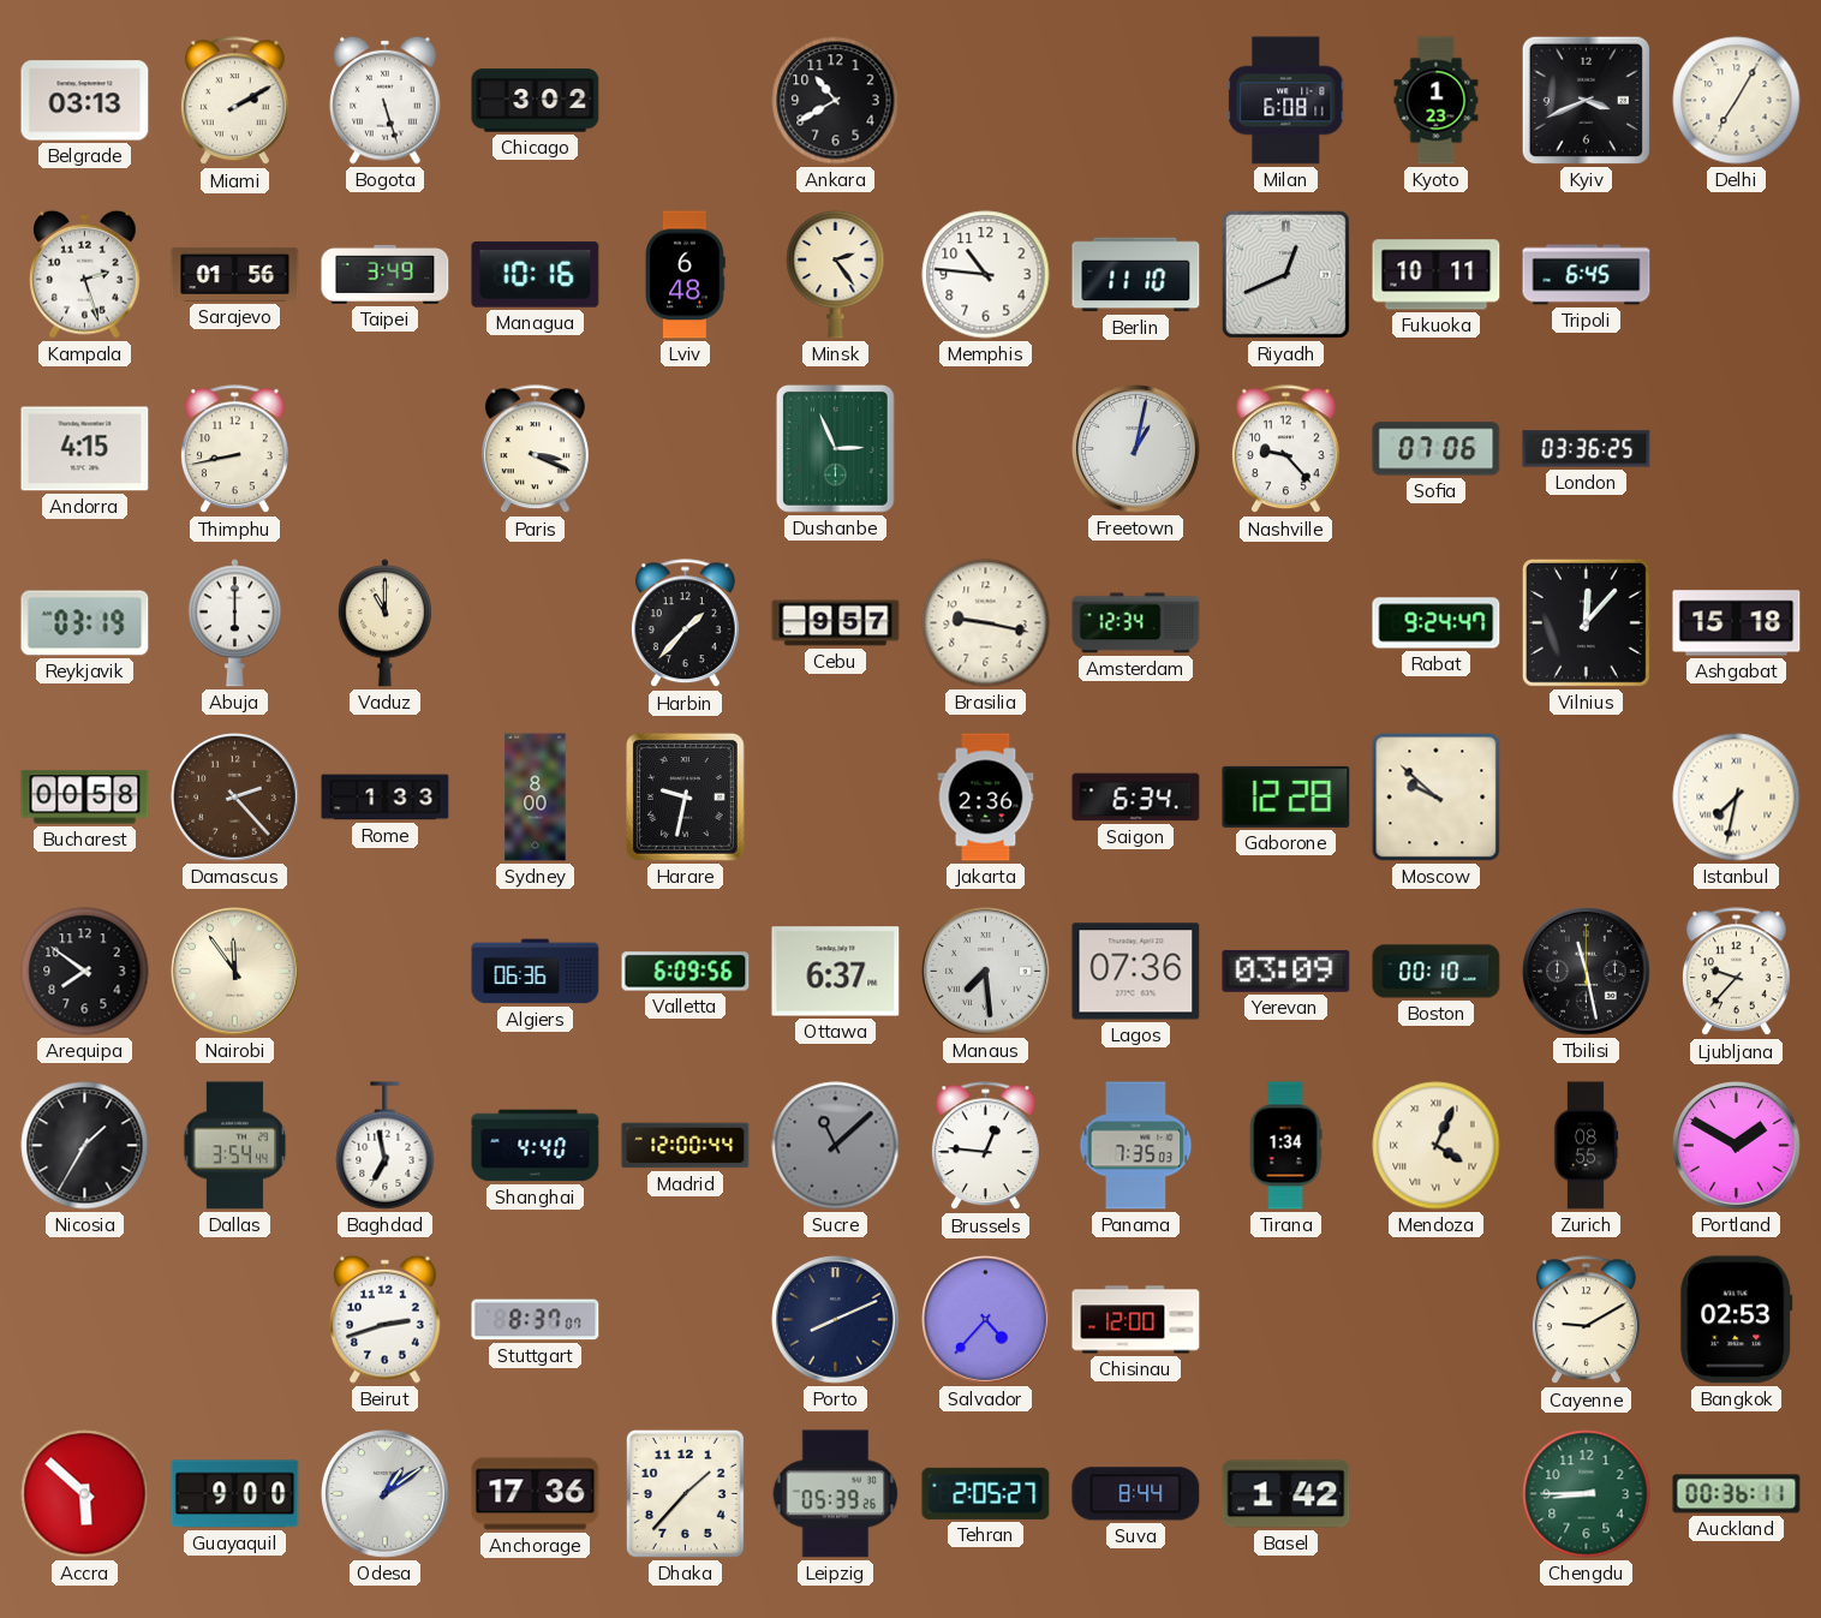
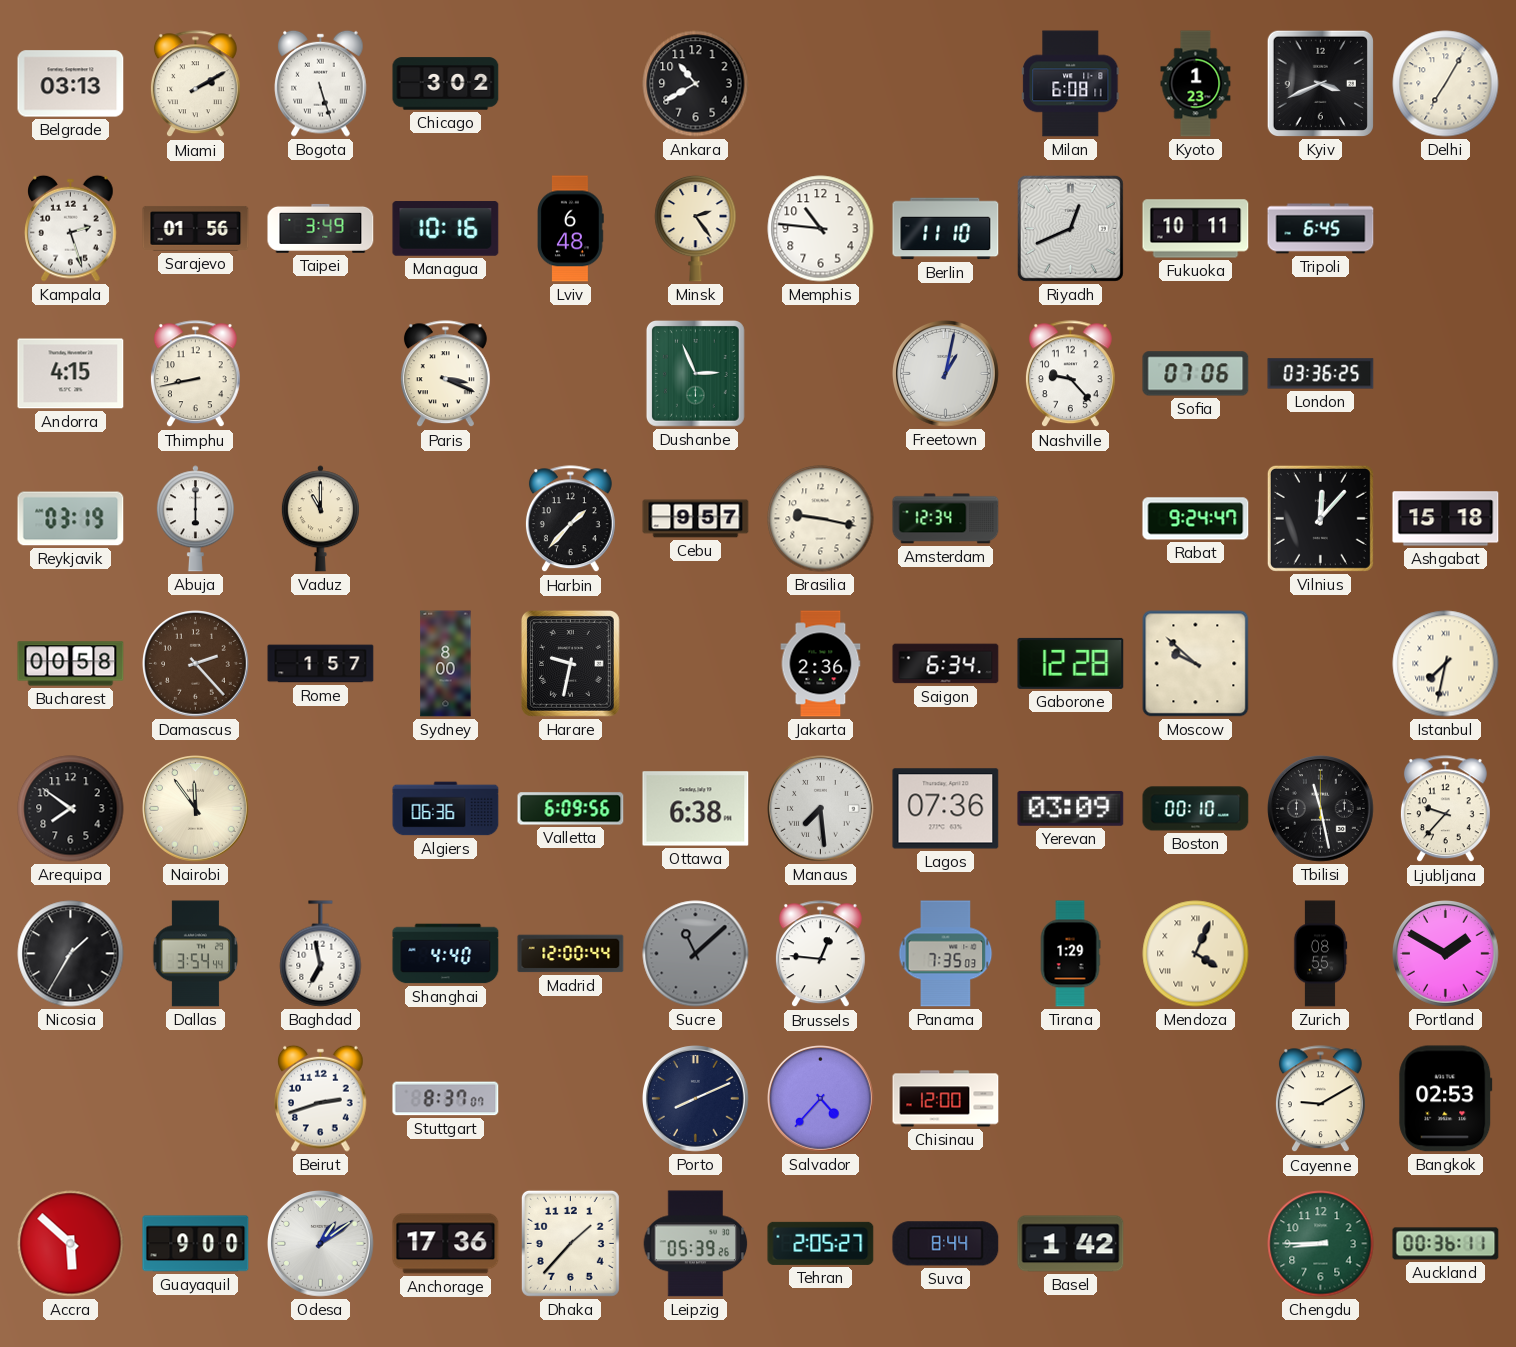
Rome: 1:33 -> 1:57
Ottawa: 6:37 -> 6:38
Tirana: 1:34 -> 1:29
